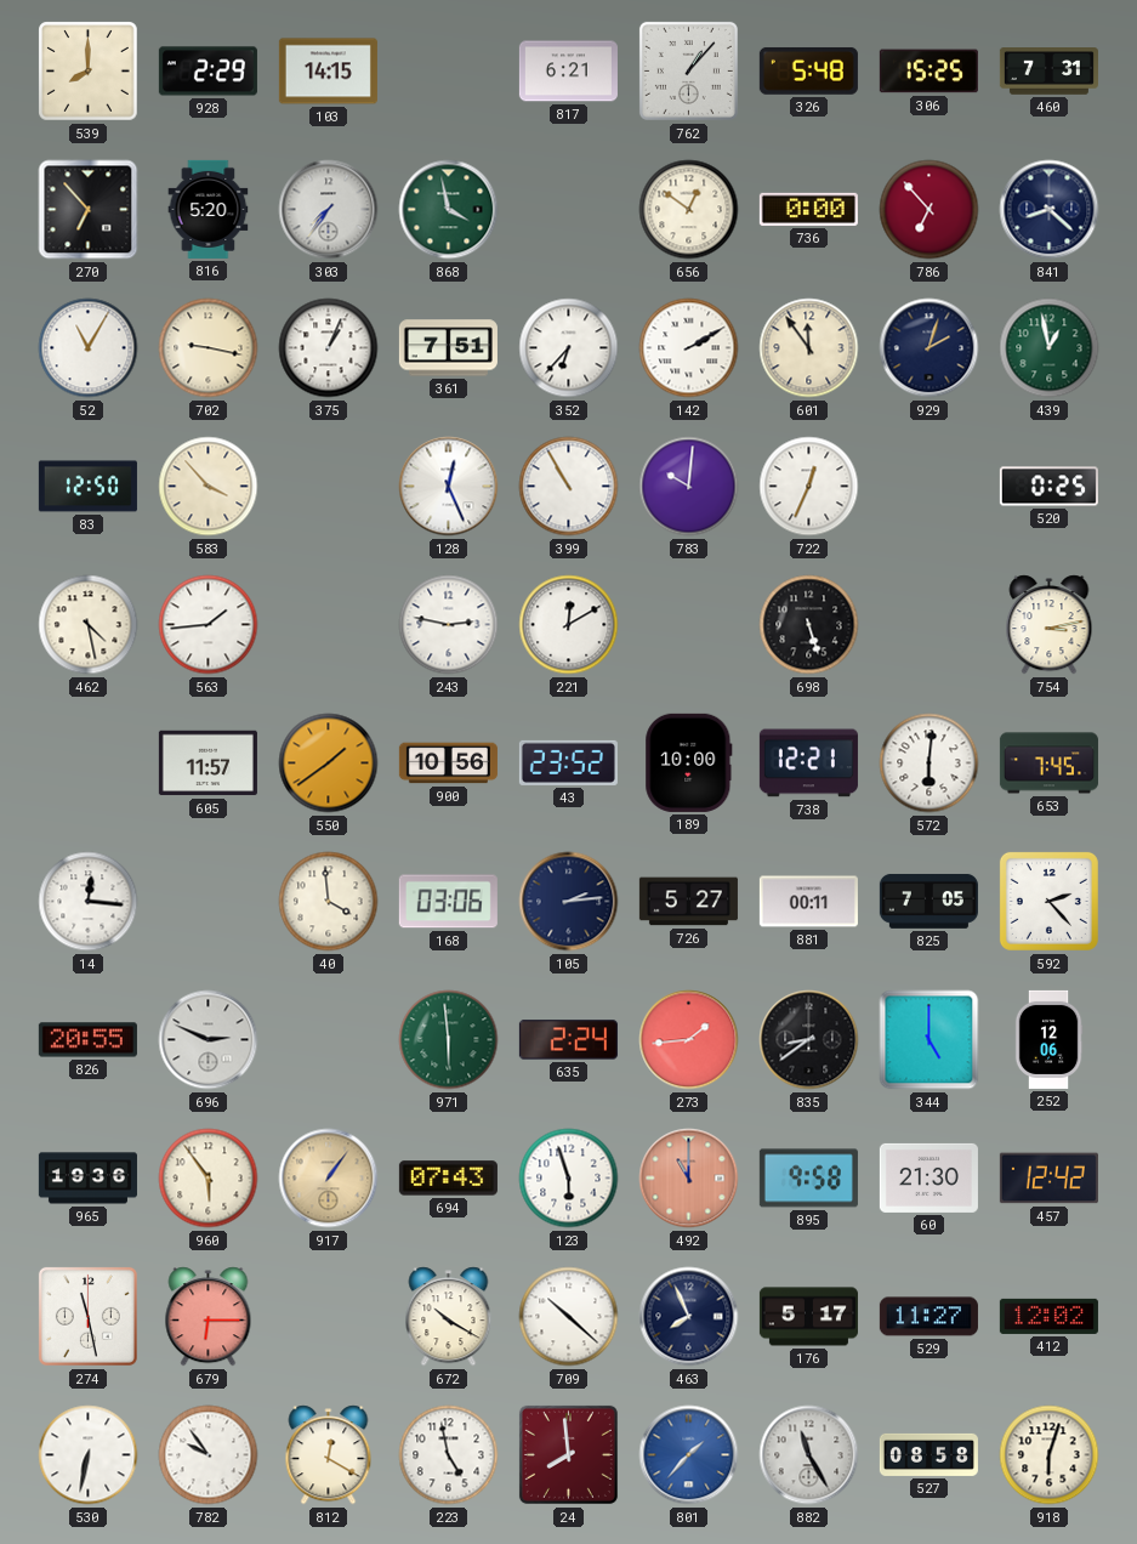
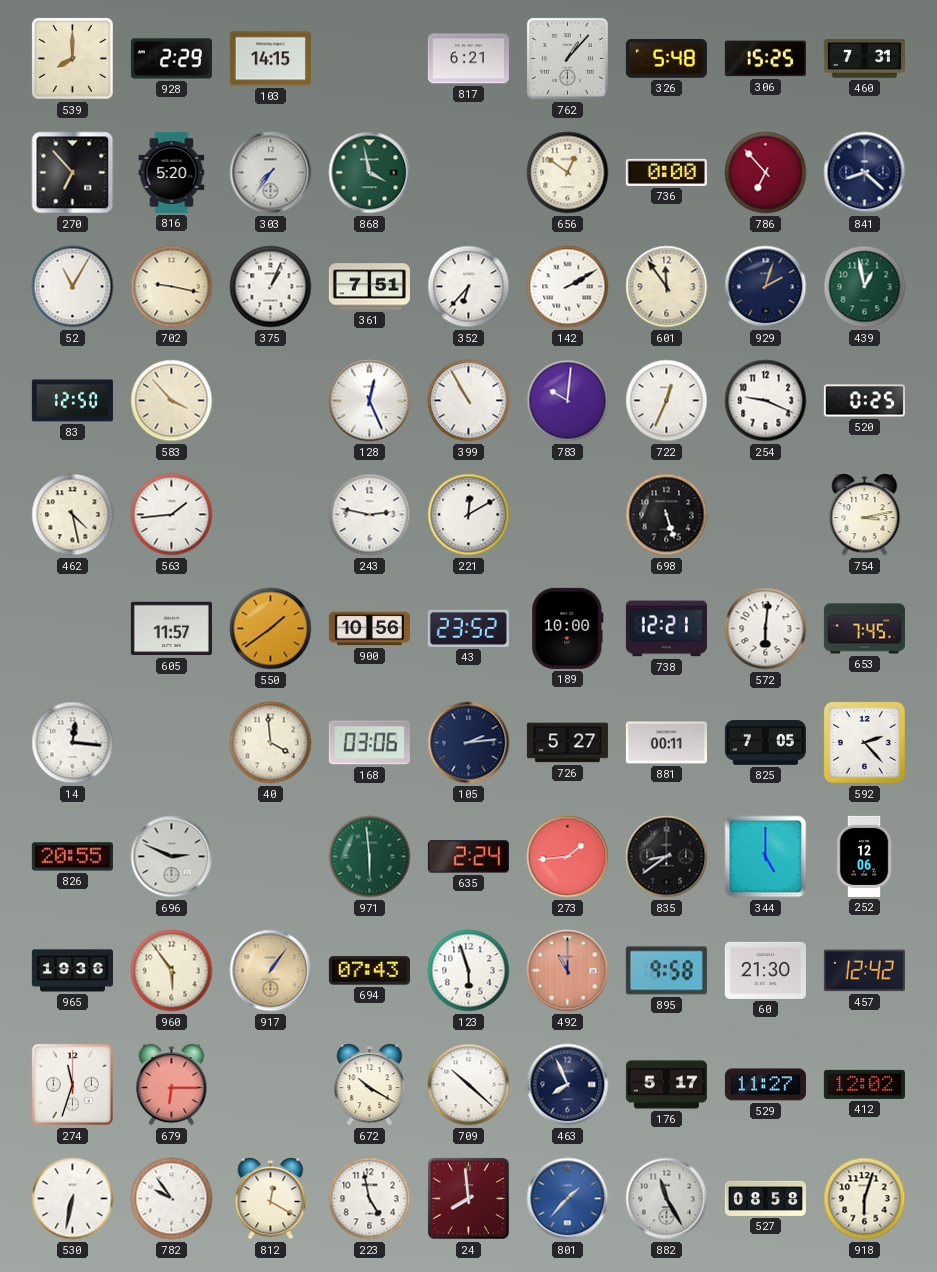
254: none -> 9:19
274: 11:28 -> 11:33
